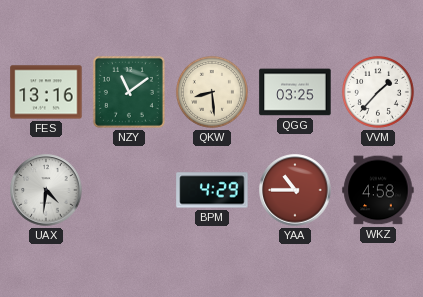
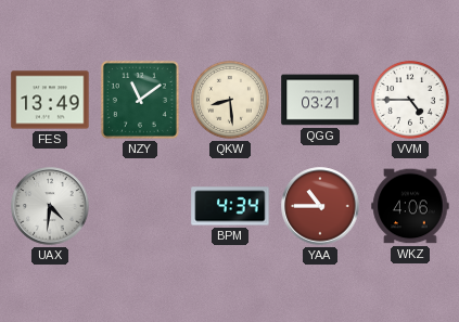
FES: 13:16 -> 13:49
QGG: 03:25 -> 03:21
VVM: 1:37 -> 4:45
BPM: 4:29 -> 4:34
WKZ: 4:58 -> 4:06
